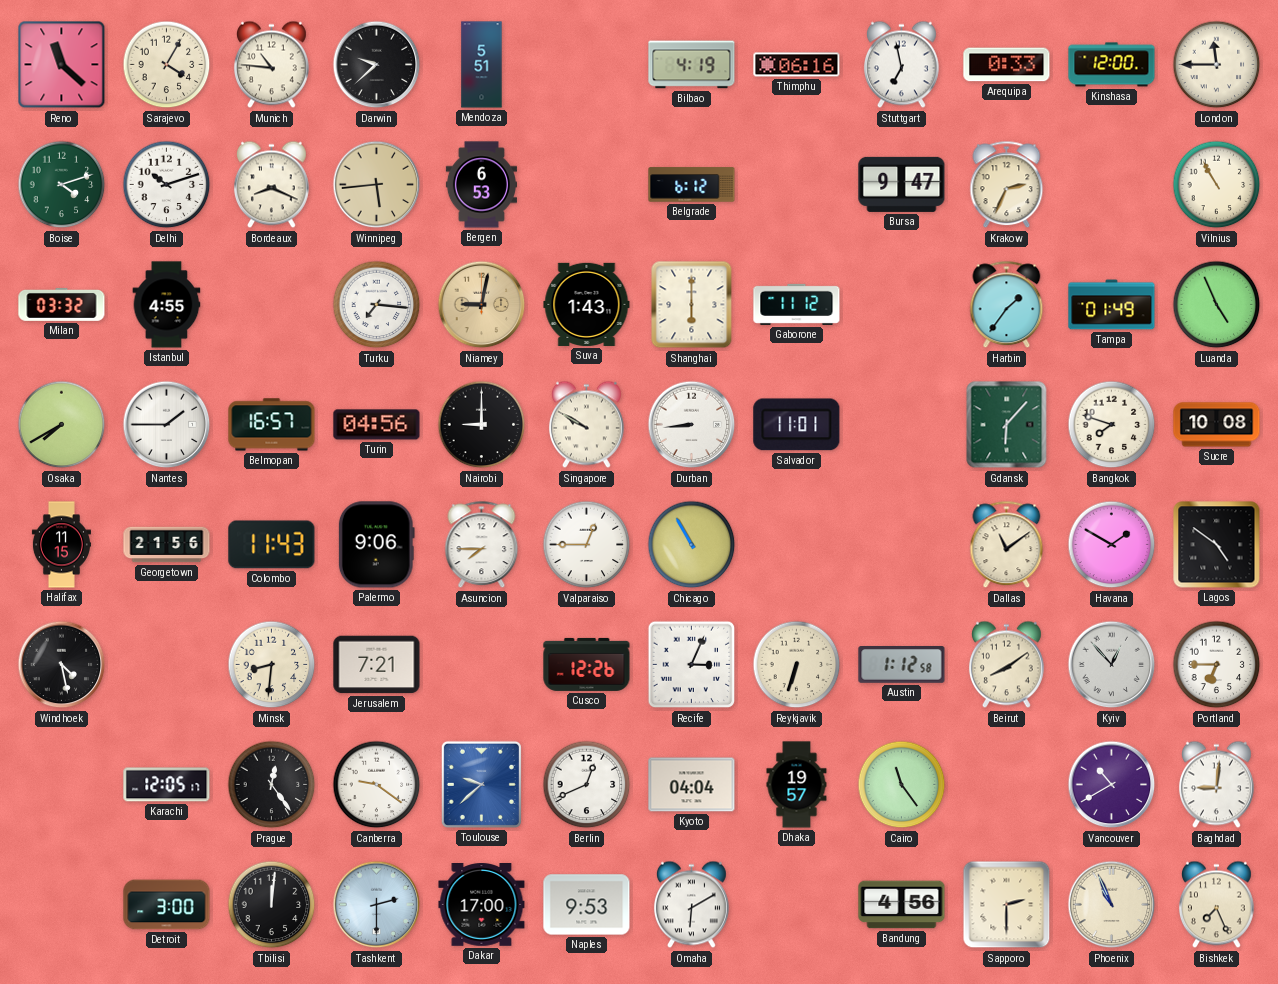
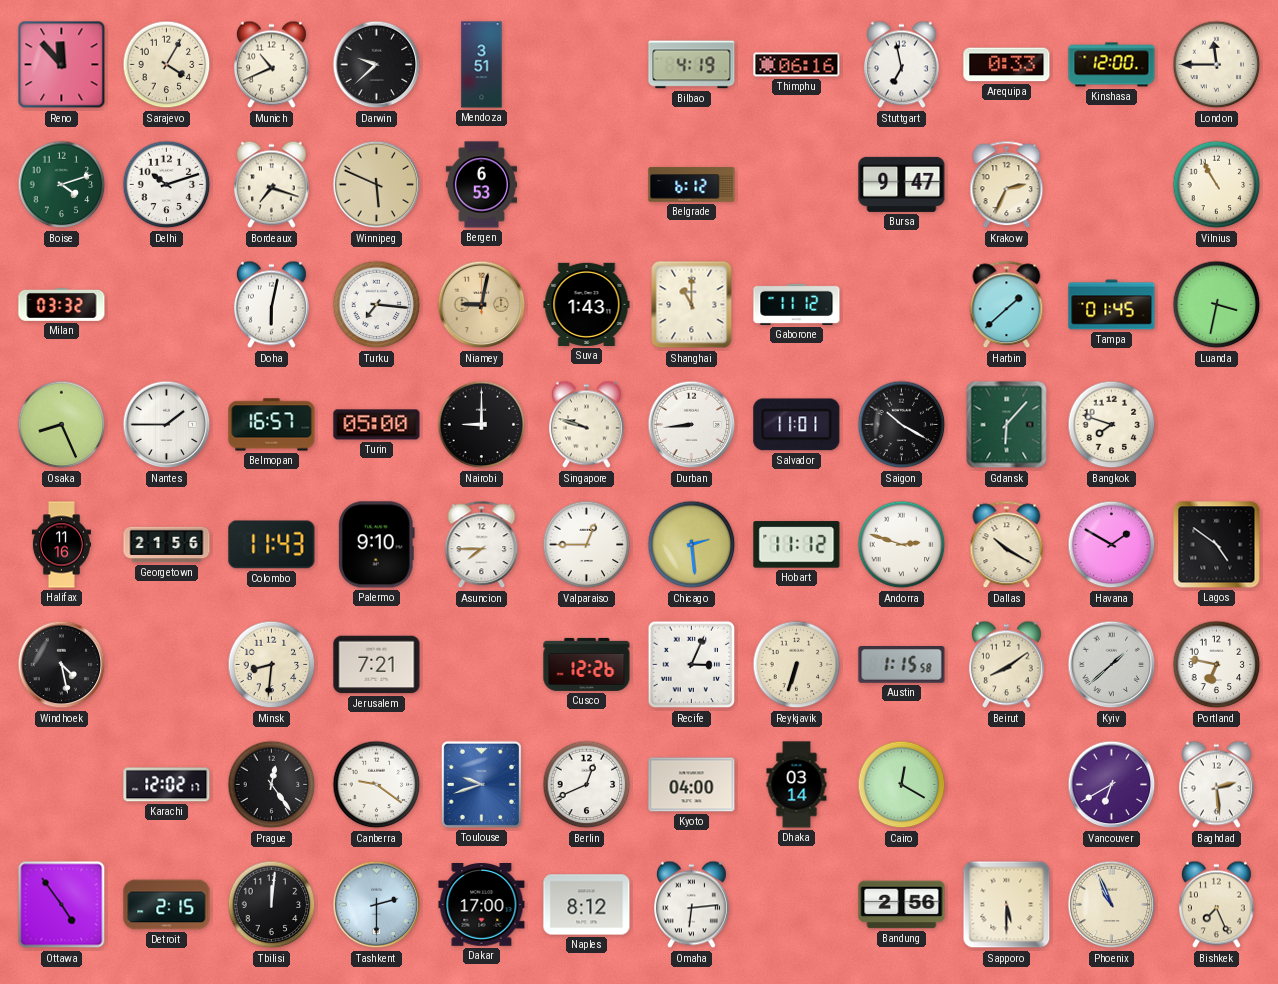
Reno: 11:22 -> 11:53
Munich: 10:46 -> 10:41
Mendoza: 5:51 -> 3:51
Bordeaux: 8:19 -> 7:18
Winnipeg: 5:44 -> 5:49
Istanbul: 4:55 -> none
Doha: none -> 6:02
Shanghai: 6:00 -> 11:00
Harbin: 1:36 -> 1:38
Tampa: 01:49 -> 01:45
Luanda: 4:56 -> 3:32
Osaka: 7:40 -> 8:26
Turin: 04:56 -> 05:00
Singapore: 9:50 -> 9:48
Saigon: none -> 10:20
Sucre: 10:08 -> none
Halifax: 11:15 -> 11:16
Palermo: 9:06 -> 9:10
Chicago: 10:55 -> 2:29
Hobart: none -> 11:12
Andorra: none -> 2:48
Dallas: 11:09 -> 10:20
Austin: 1:12 -> 1:15
Kyiv: 12:53 -> 1:38
Portland: 6:45 -> 6:47
Karachi: 12:05 -> 12:02
Toulouse: 9:38 -> 9:42
Kyoto: 04:04 -> 04:00
Dhaka: 19:57 -> 03:14
Cairo: 11:24 -> 12:20
Vancouver: 10:40 -> 6:40
Baghdad: 9:01 -> 2:29
Ottawa: none -> 4:54
Detroit: 3:00 -> 2:15
Naples: 9:53 -> 8:12
Omaha: 6:10 -> 6:14
Bandung: 4:56 -> 2:56
Sapporo: 2:30 -> 5:30
